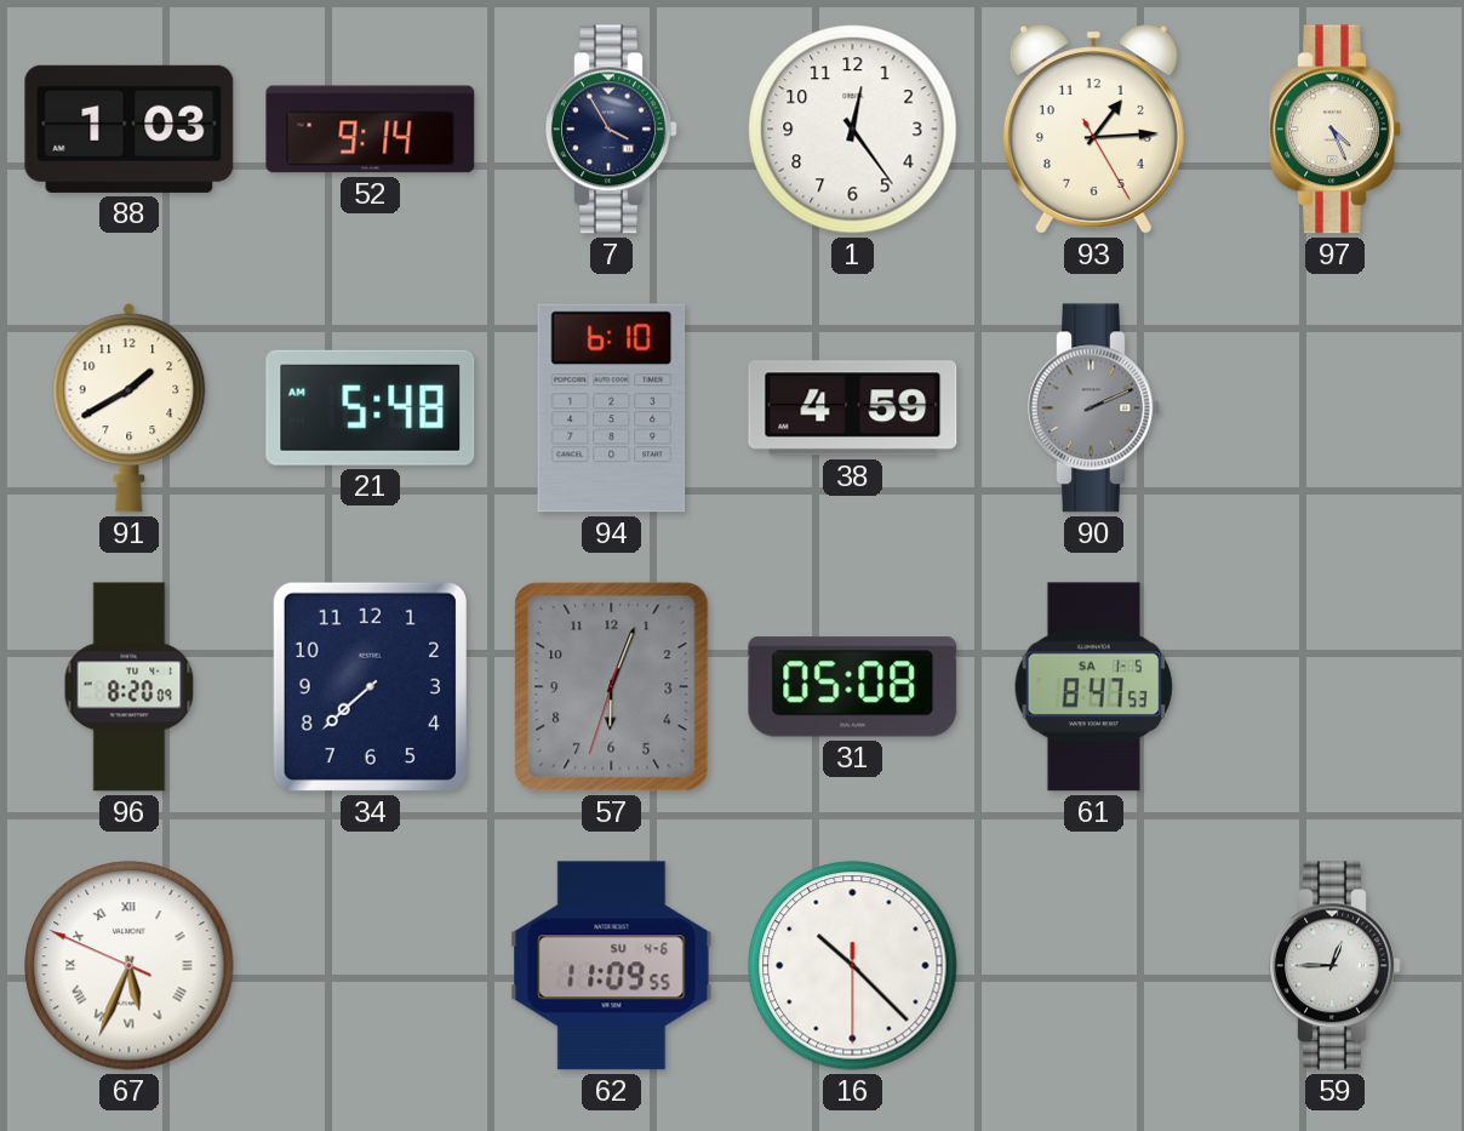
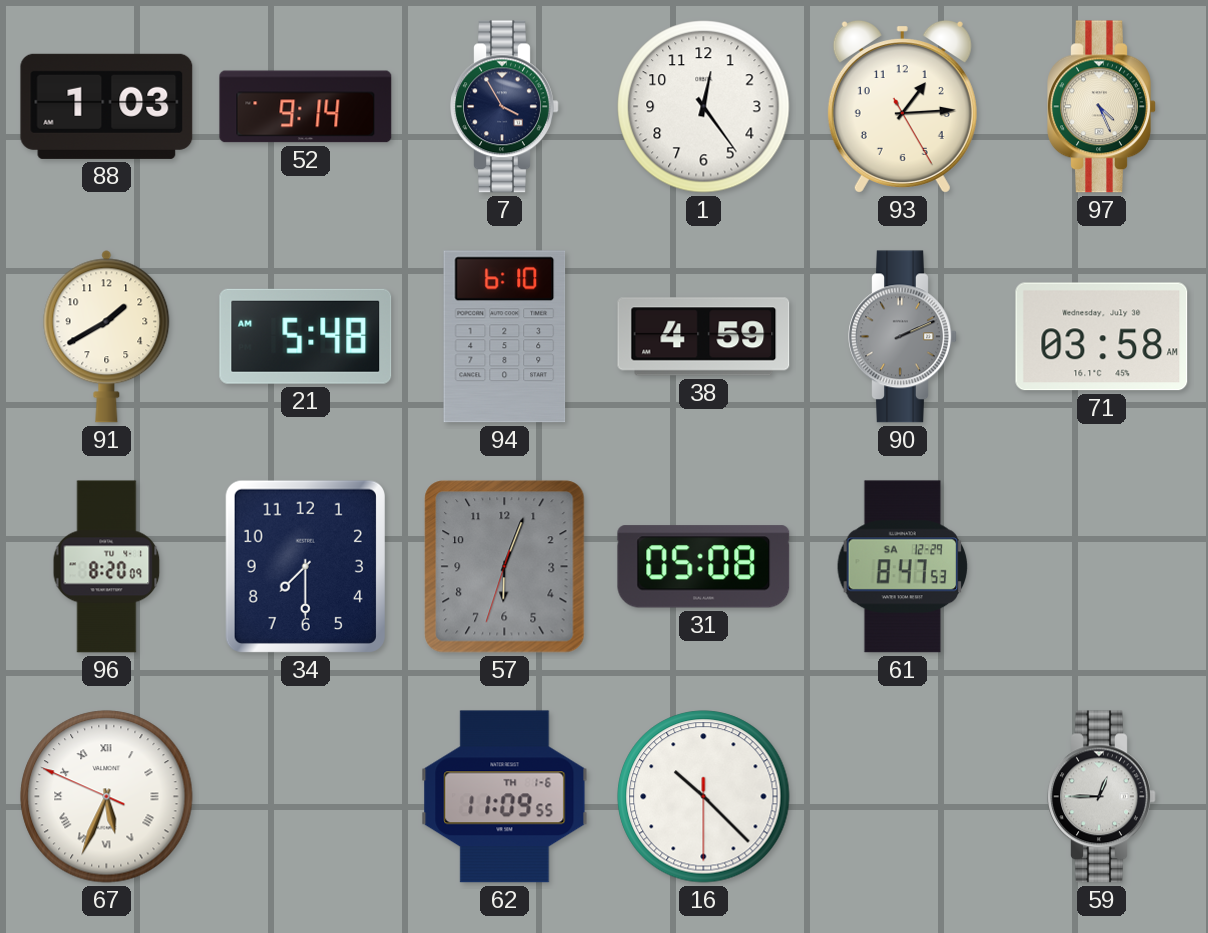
71: none -> 03:58
34: 7:38 -> 7:30
61 date: SA 1-5 -> SA 12-29
62 date: SU 4-6 -> TH 1-6
